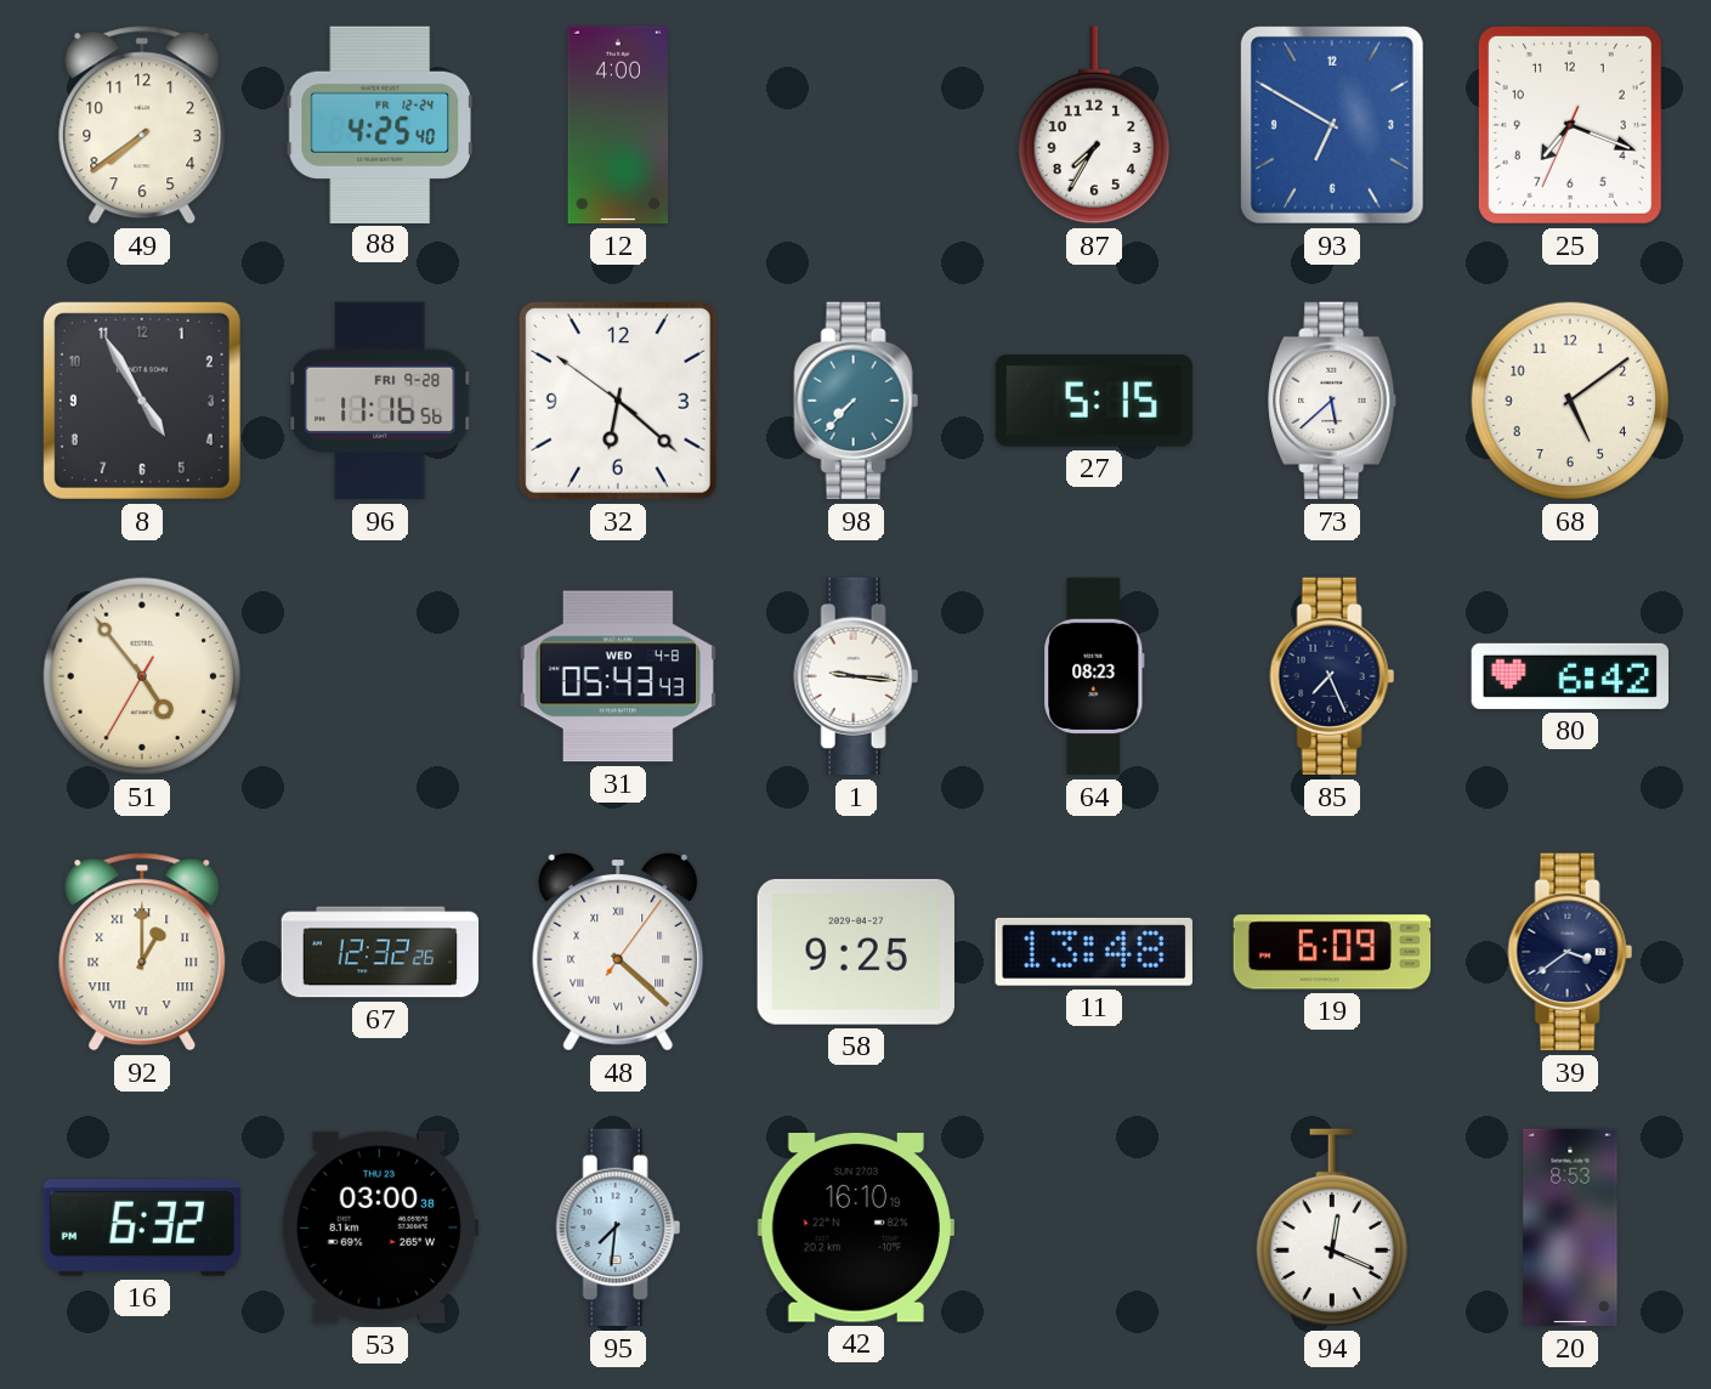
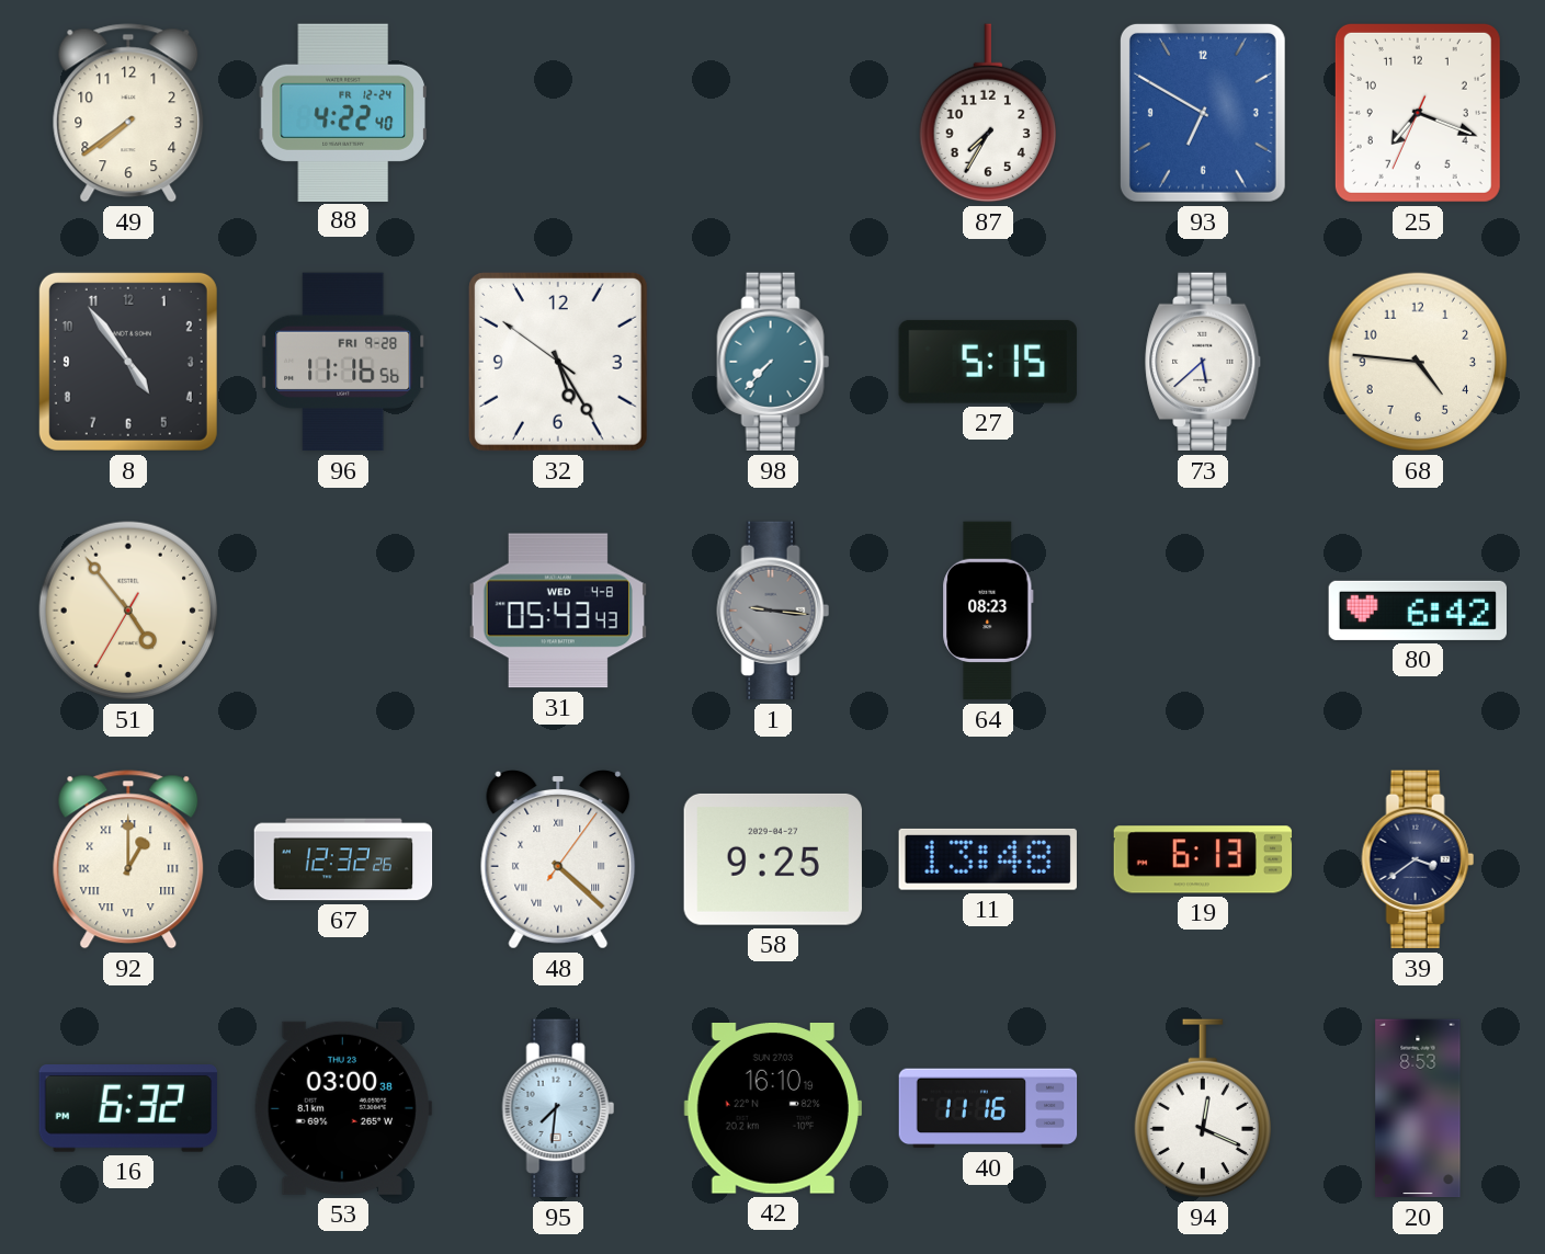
88: 4:25 -> 4:22
12: 4:00 -> none
8: 4:55 -> 4:54
32: 6:21 -> 5:24
68: 5:09 -> 4:46
1 dial: white -> grey
85: 7:26 -> none
19: 6:09 -> 6:13
40: none -> 11:16
